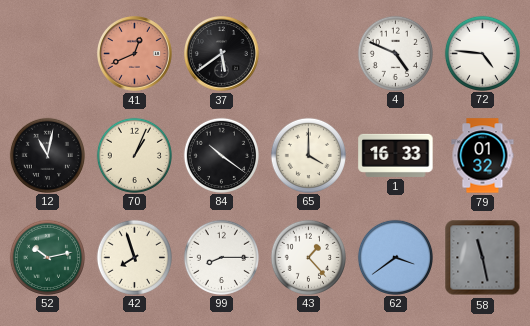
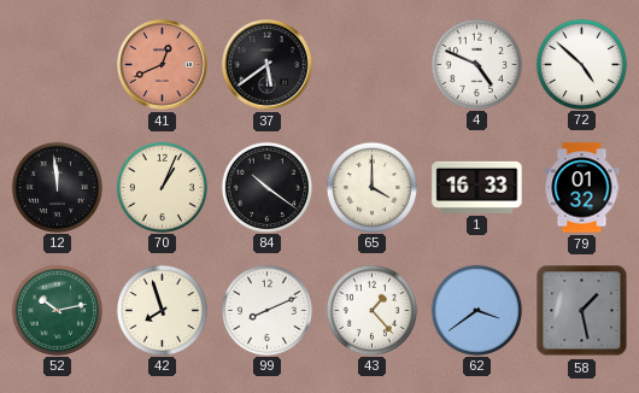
72: 4:46 -> 4:52
12: 11:02 -> 11:59
99: 8:15 -> 8:11
58: 11:28 -> 1:28
